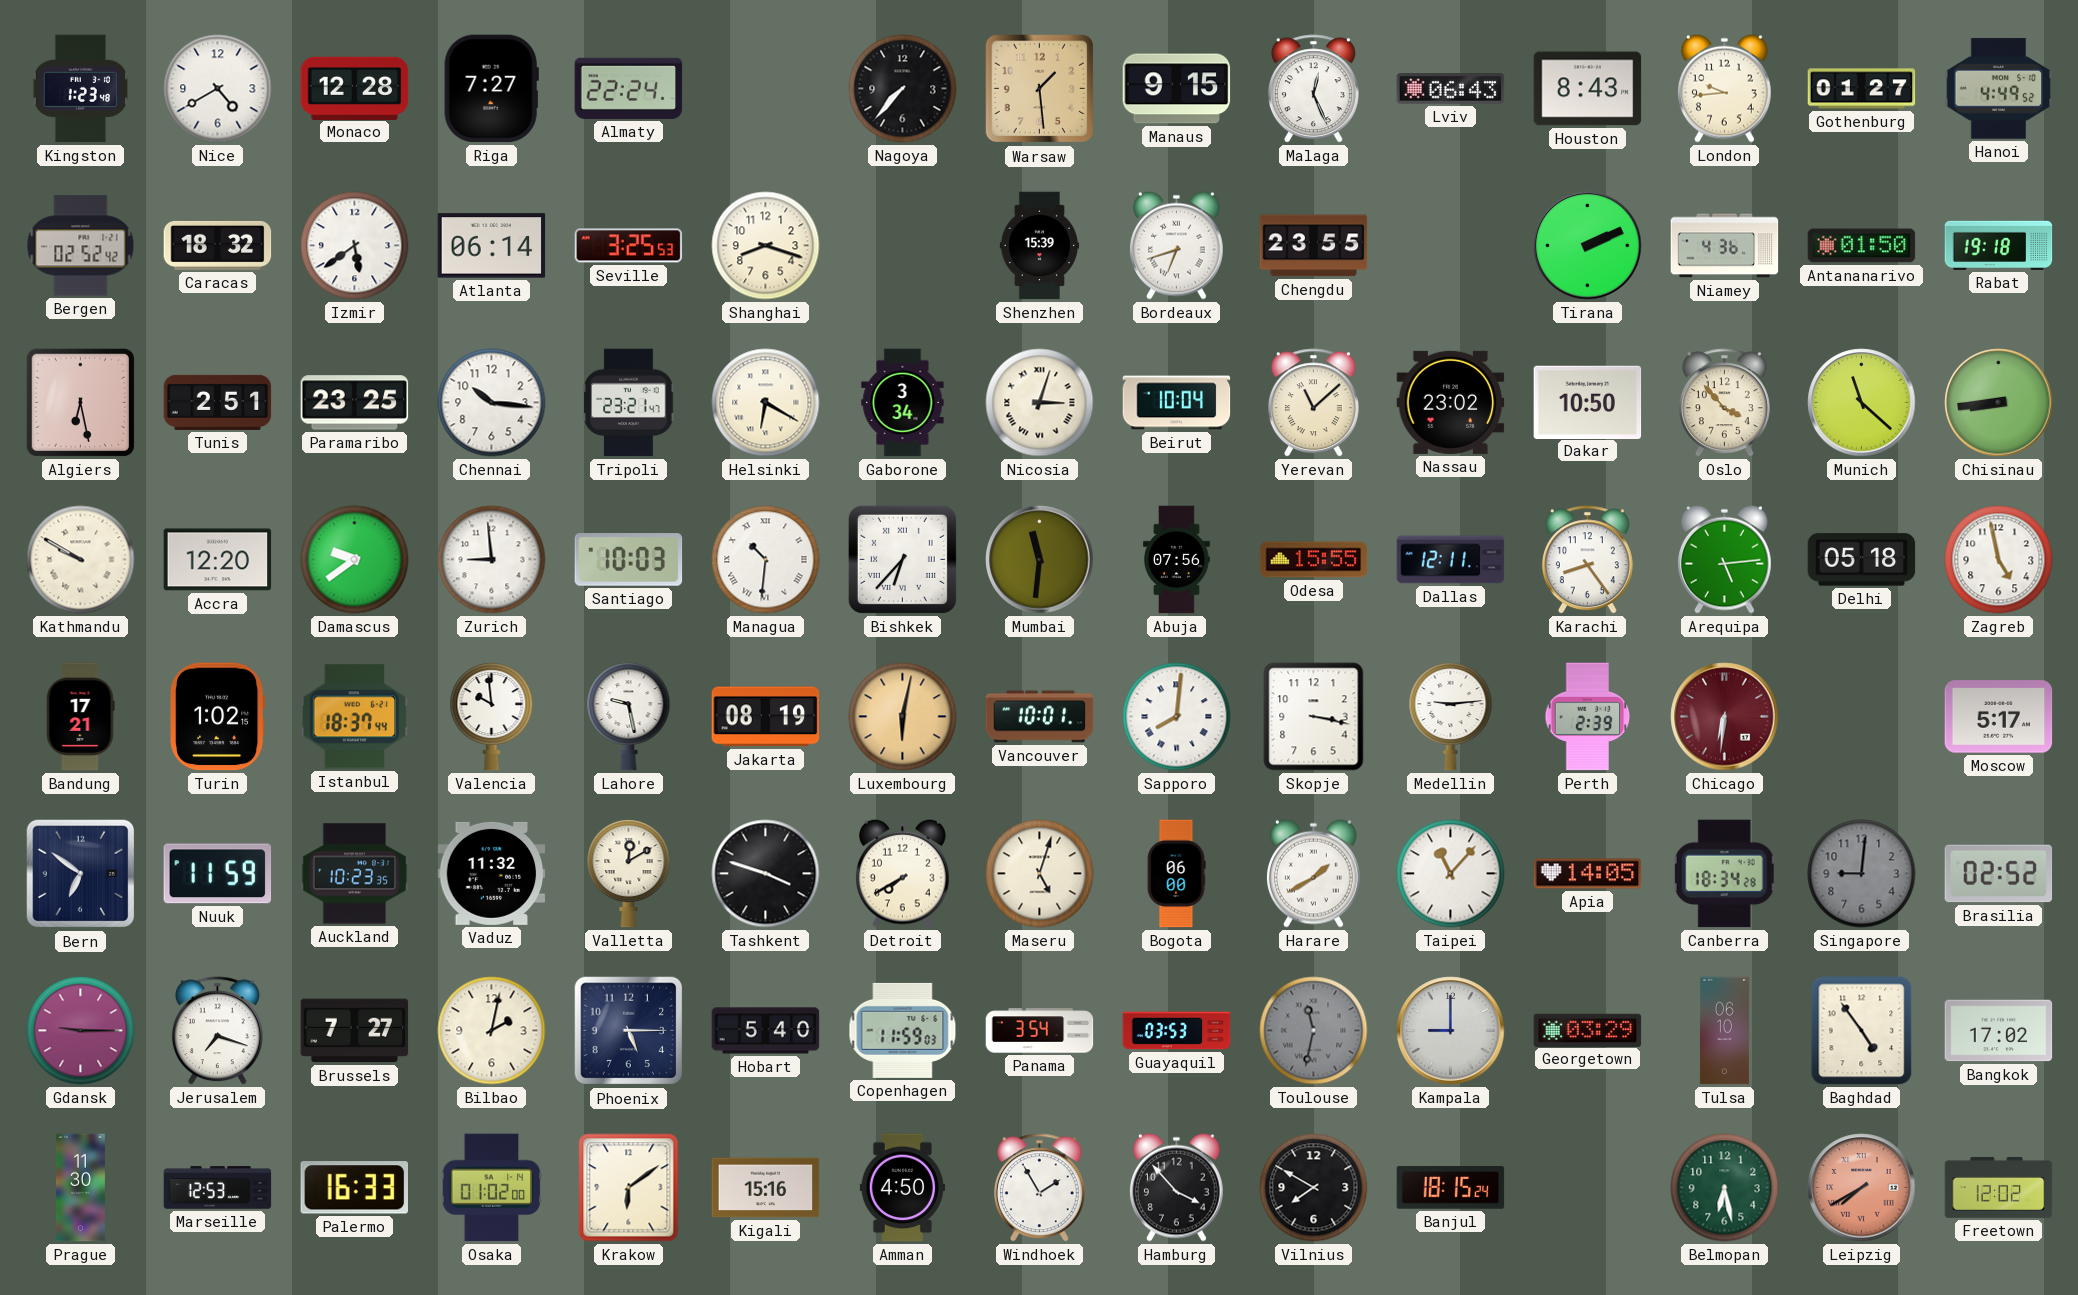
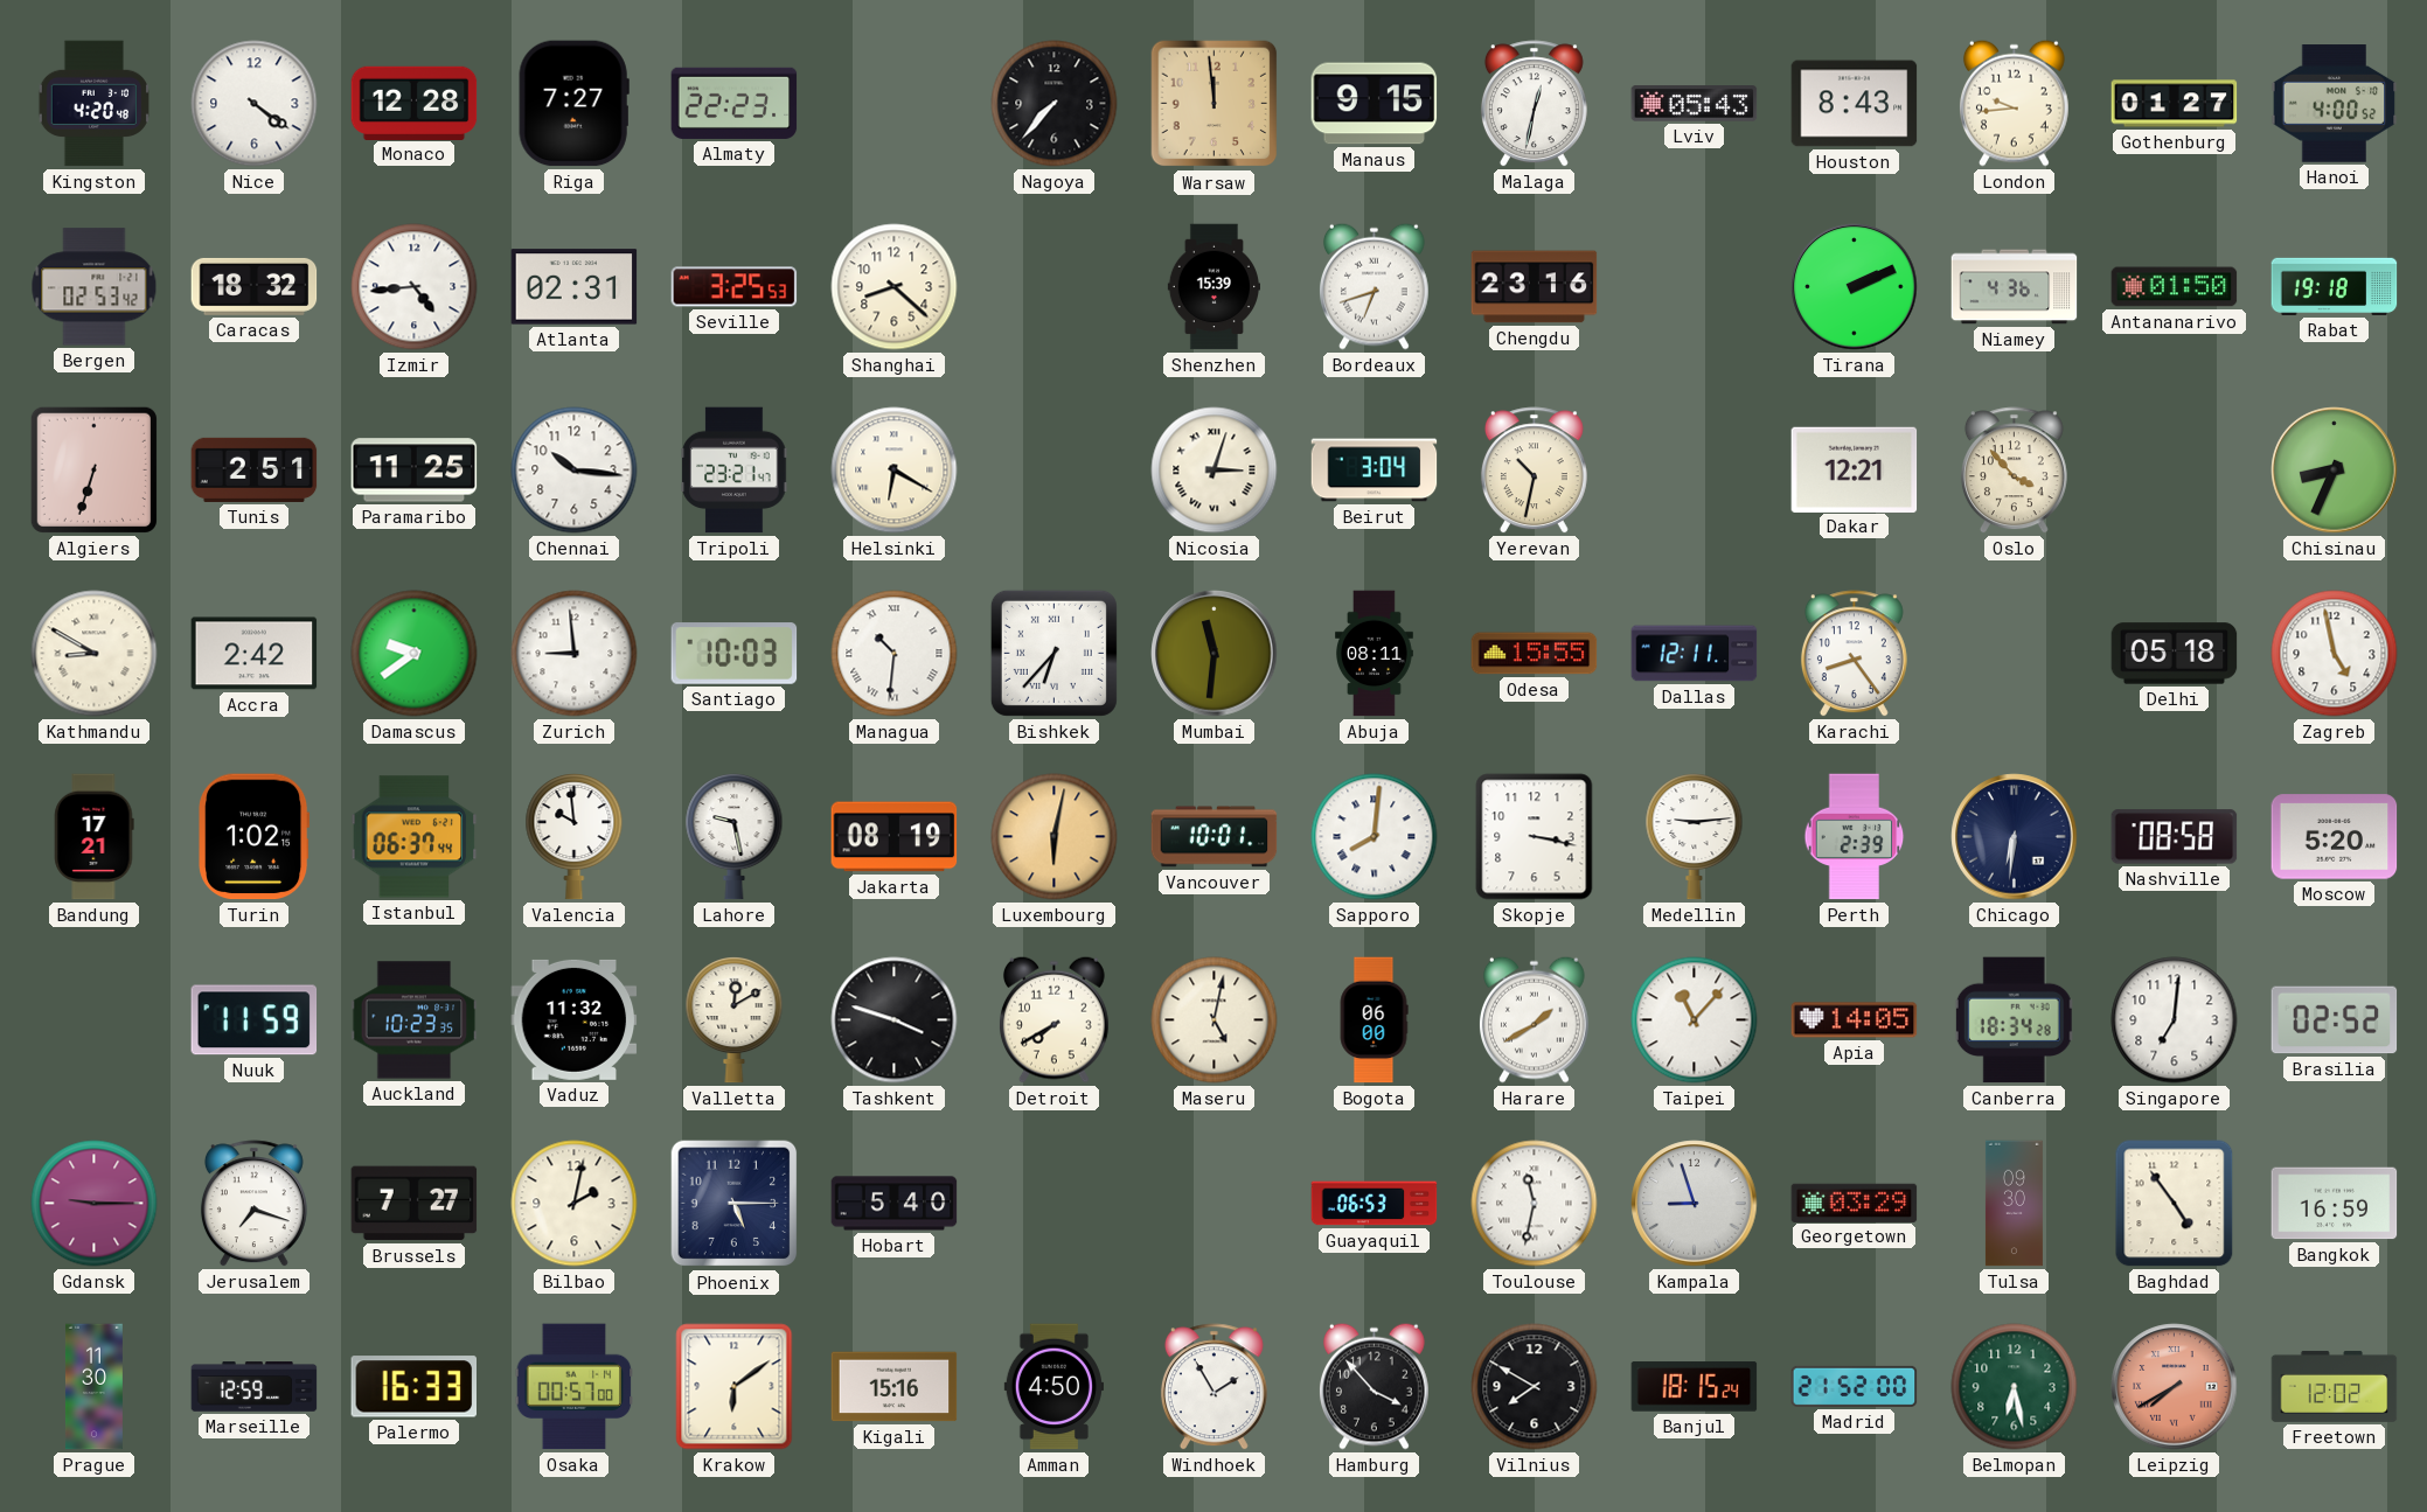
Kingston: 1:23 -> 4:20
Nice: 4:40 -> 4:21
Almaty: 22:24 -> 22:23
Warsaw: 1:29 -> 11:59
Malaga: 12:26 -> 12:32
Lviv: 06:43 -> 05:43
Hanoi: 4:49 -> 4:00
Bergen: 02:52 -> 02:53
Izmir: 5:39 -> 4:44
Atlanta: 06:14 -> 02:31
Shanghai: 8:18 -> 8:22
Chengdu: 23:55 -> 23:16
Algiers: 6:28 -> 6:33
Paramaribo: 23:25 -> 11:25
Gaborone: 3:34 -> none
Beirut: 10:04 -> 3:04
Yerevan: 11:08 -> 10:32
Nassau: 23:02 -> none
Dakar: 10:50 -> 12:21
Munich: 11:22 -> none
Chisinau: 8:44 -> 8:34
Kathmandu: 9:50 -> 8:50
Accra: 12:20 -> 2:42
Abuja: 07:56 -> 08:11
Arequipa: 5:14 -> none
Istanbul: 18:37 -> 06:37
Chicago dial: burgundy -> navy
Nashville: none -> 08:58
Moscow: 5:17 -> 5:20
Bern: 6:51 -> none
Maseru: 5:03 -> 5:02
Singapore: 9:01 -> 7:01
Singapore dial: grey -> white
Copenhagen: 11:59 -> none
Panama: 3:54 -> none
Guayaquil: 03:53 -> 06:53
Toulouse dial: grey -> white
Kampala: 9:00 -> 8:57
Tulsa: 06:10 -> 09:30
Bangkok: 17:02 -> 16:59
Marseille: 12:53 -> 12:59
Osaka: 01:02 -> 00:57
Madrid: none -> 21:52
